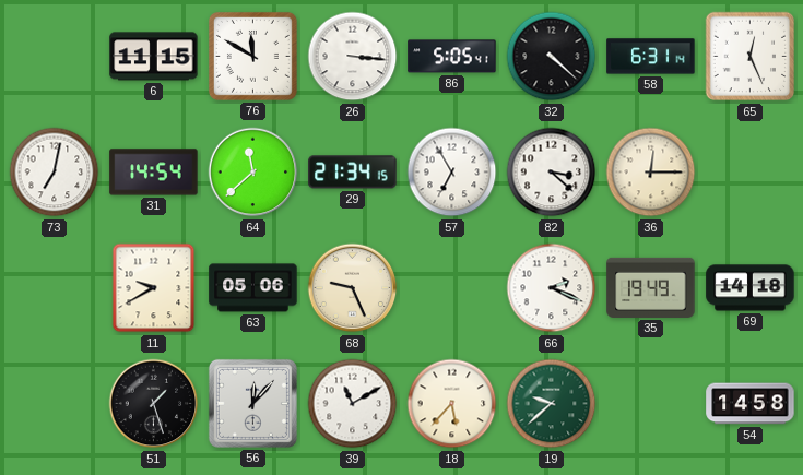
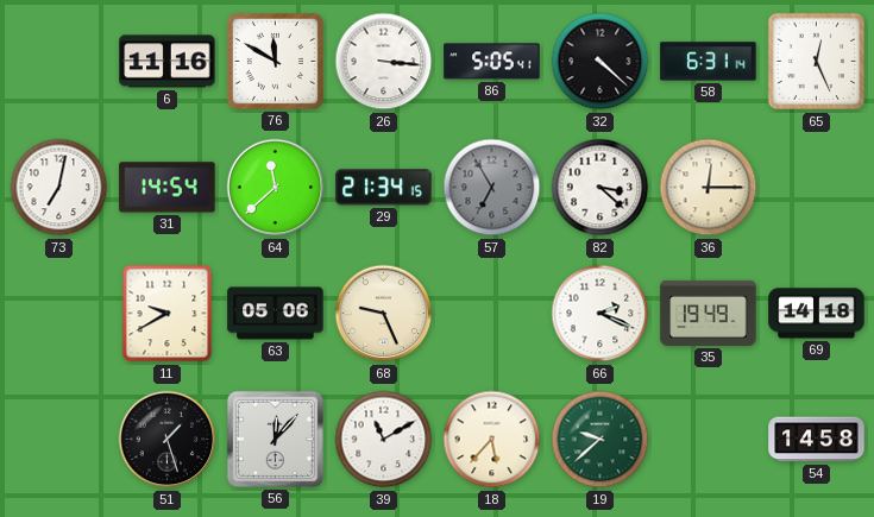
6: 11:15 -> 11:16
57 dial: white -> grey
